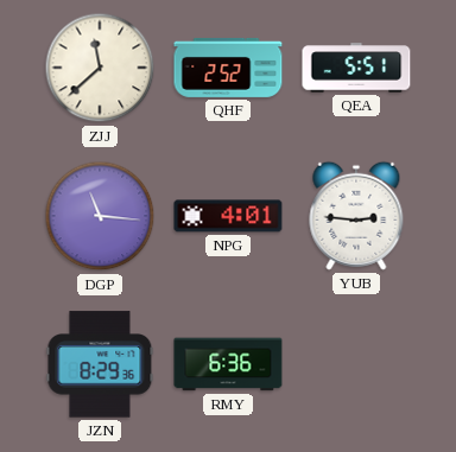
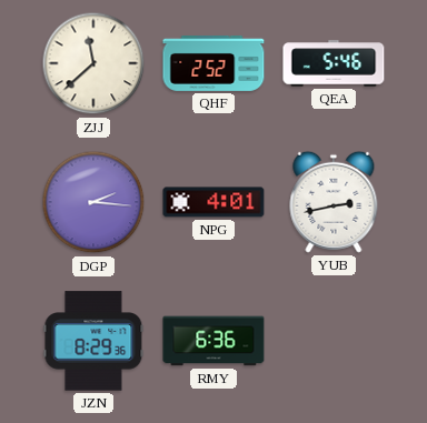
QEA: 5:51 -> 5:46
DGP: 11:16 -> 2:16
YUB: 2:46 -> 2:43
